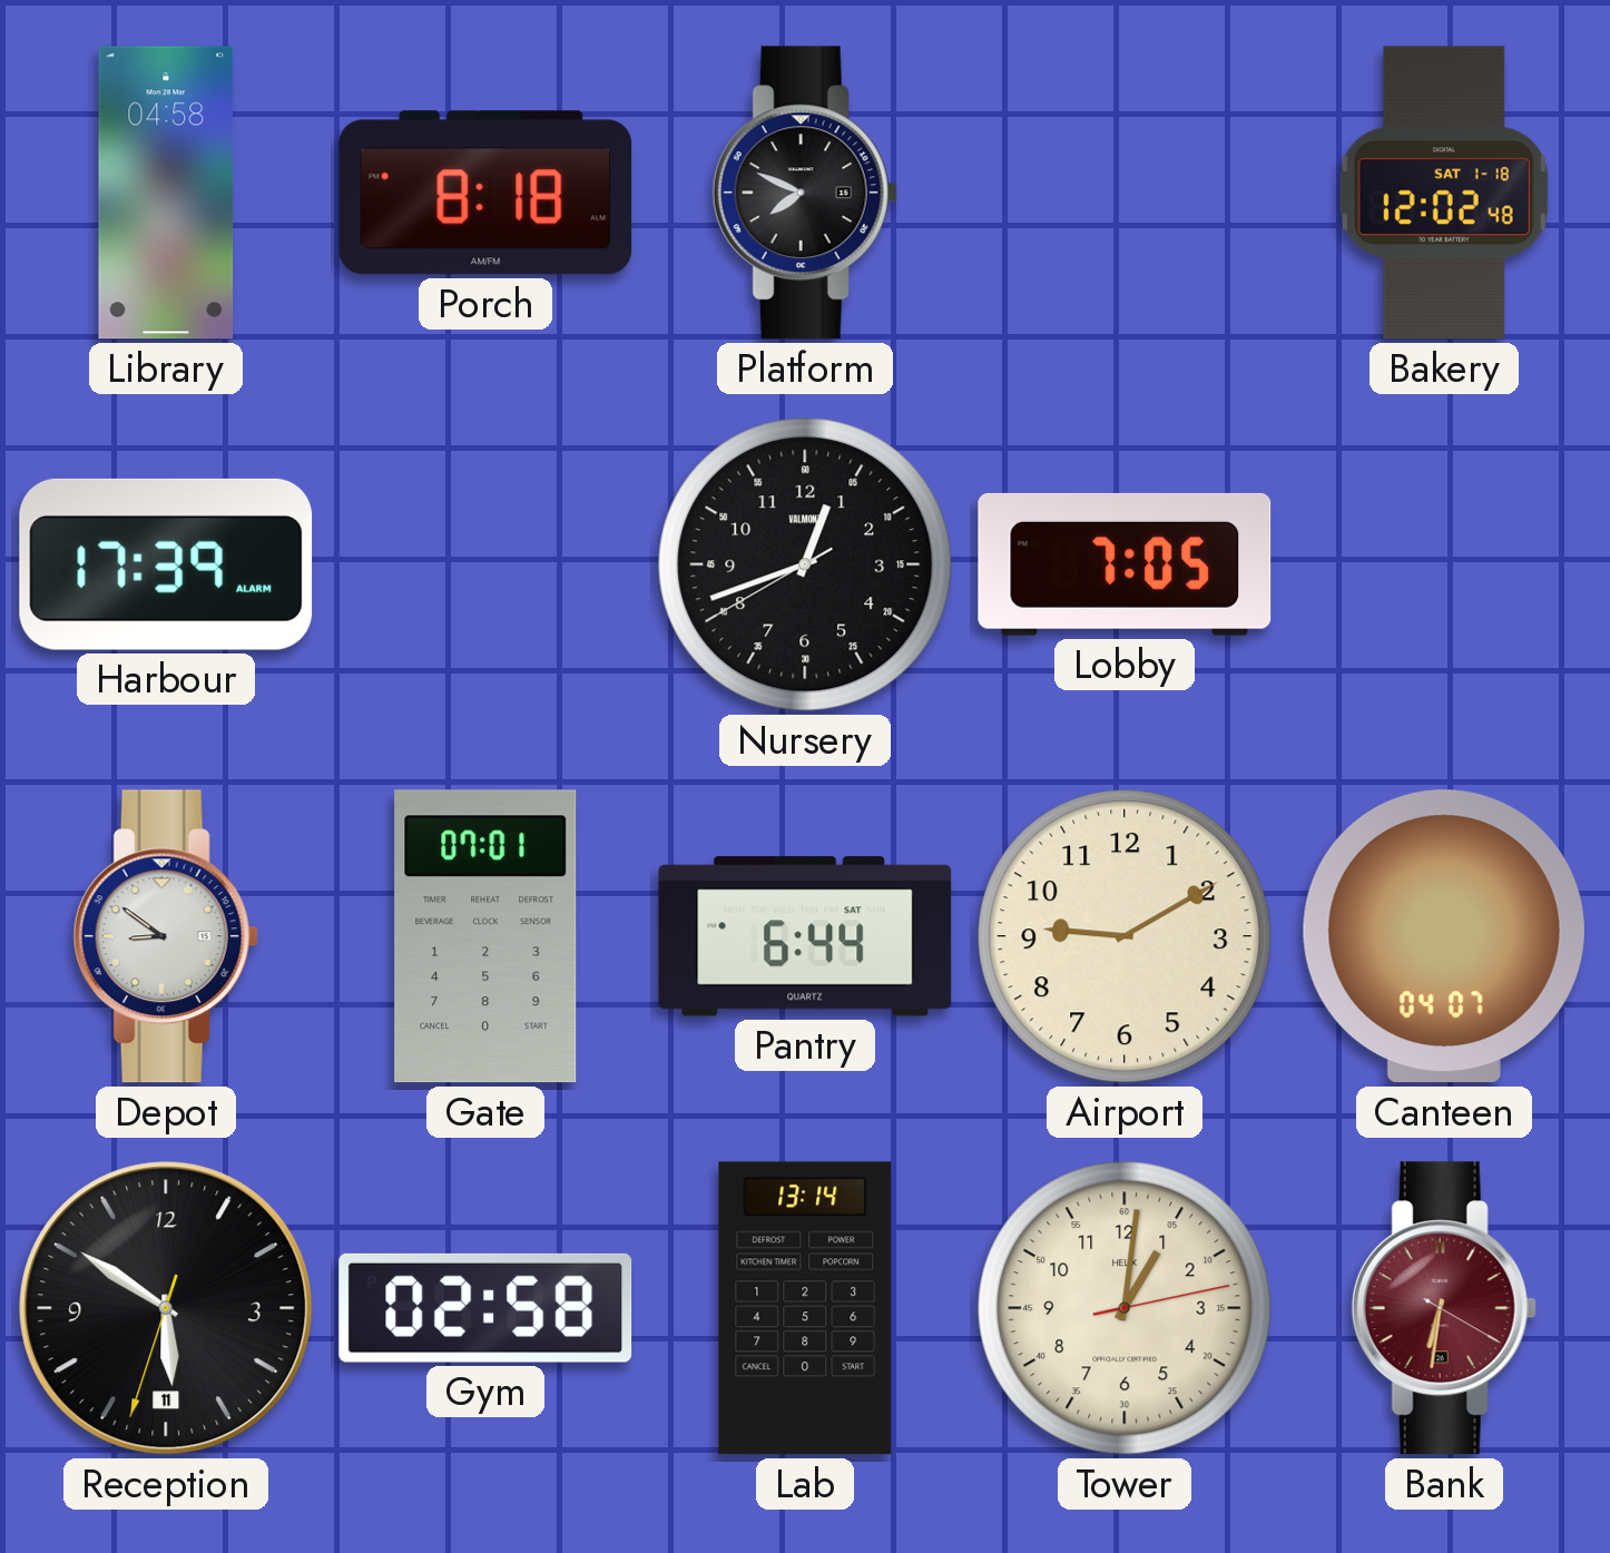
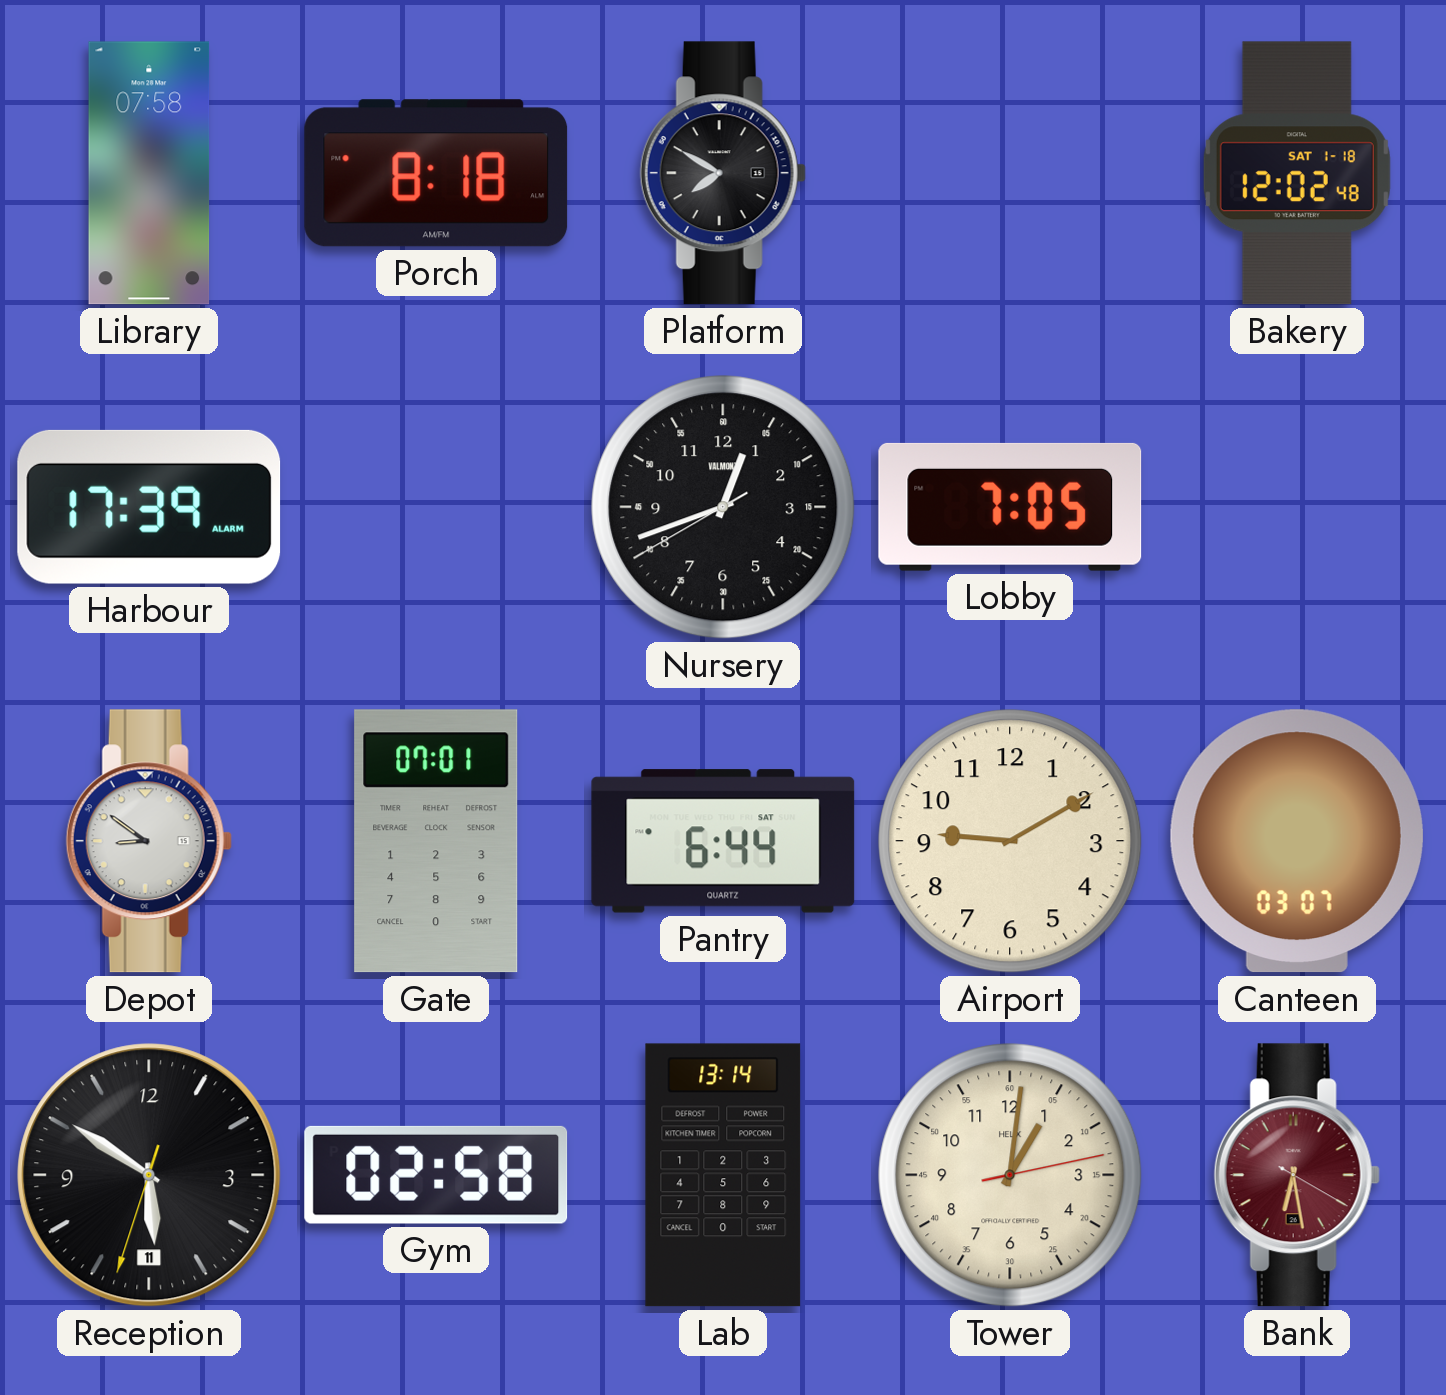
Library: 04:58 -> 07:58
Platform: 7:49 -> 7:50
Canteen: 04:07 -> 03:07
Bank: 6:31 -> 6:28
